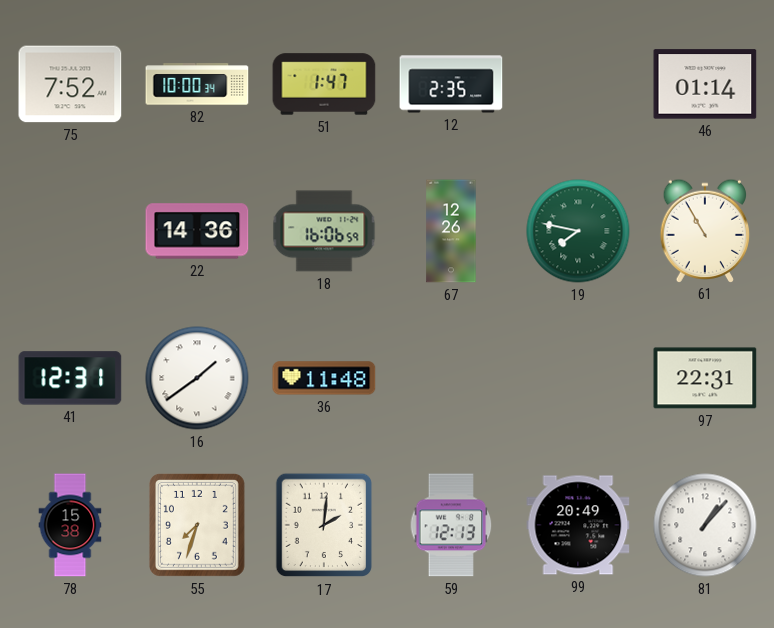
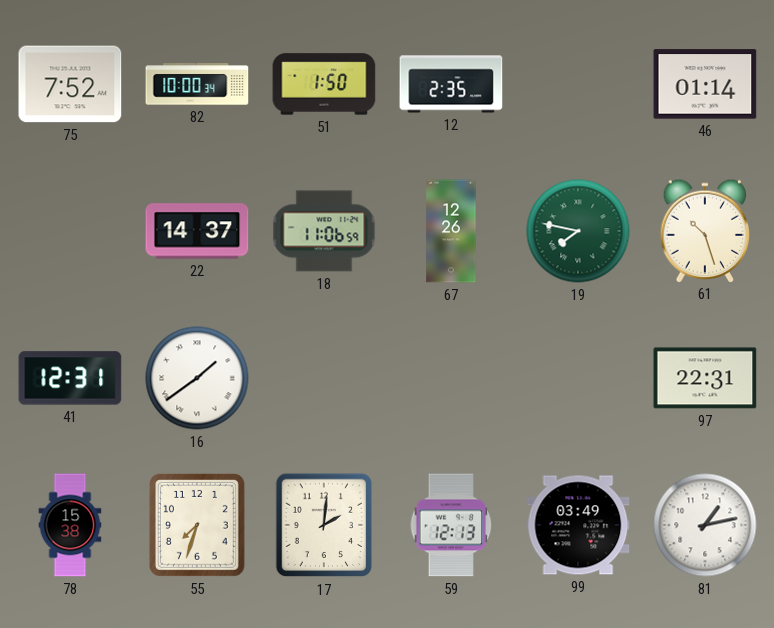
51: 1:47 -> 1:50
22: 14:36 -> 14:37
18: 16:06 -> 11:06
61: 10:55 -> 10:27
36: 11:48 -> none
99: 20:49 -> 03:49
81: 1:07 -> 1:13
